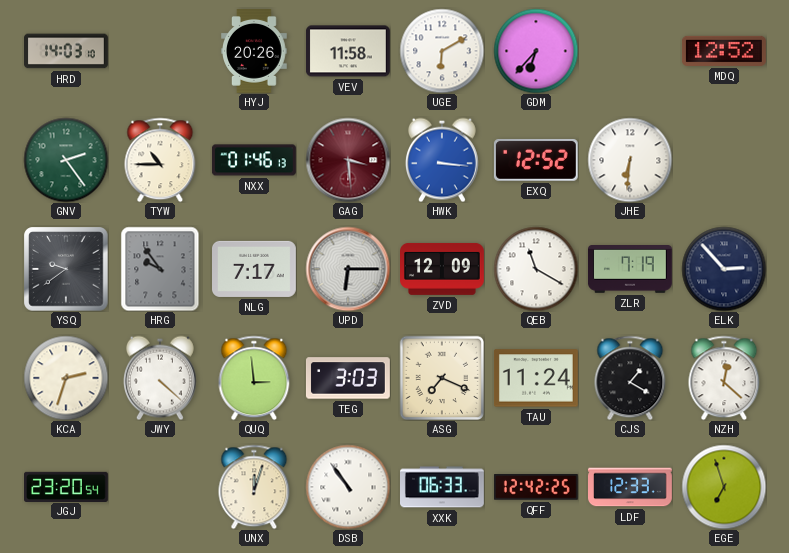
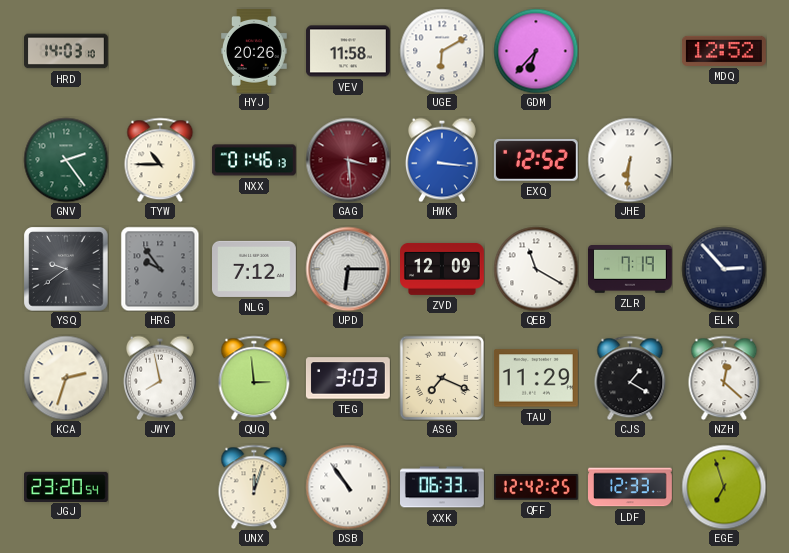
NLG: 7:17 -> 7:12
JWY: 4:22 -> 7:58
TAU: 11:24 -> 11:29
